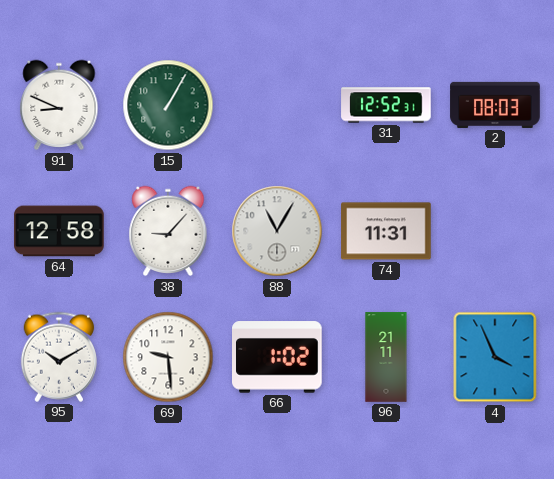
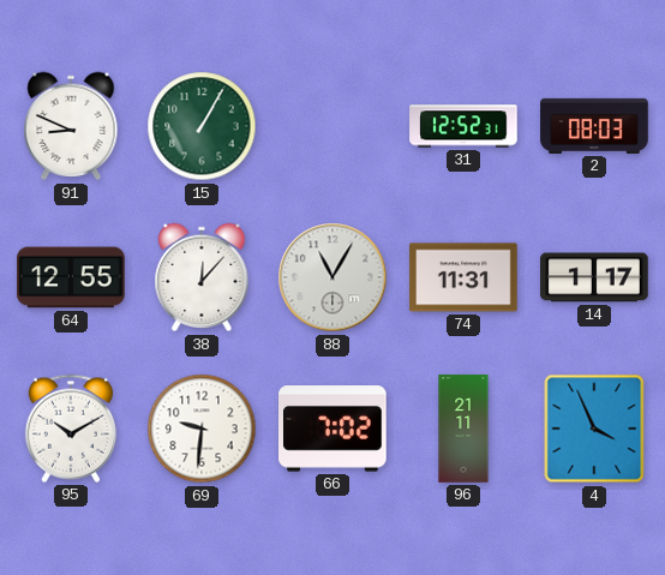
64: 12:58 -> 12:55
38: 9:07 -> 12:07
14: none -> 1:17
69: 9:29 -> 9:31
66: 1:02 -> 7:02
